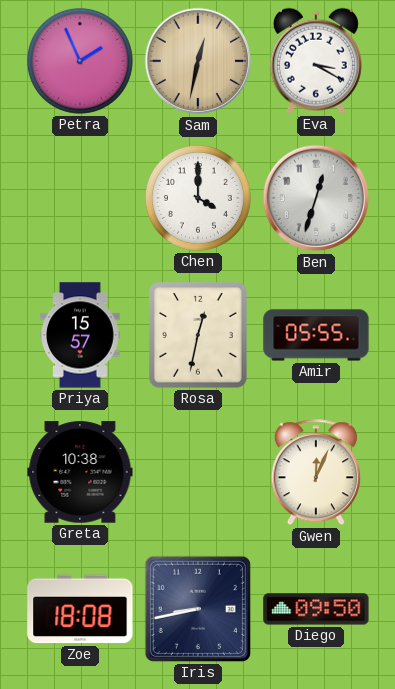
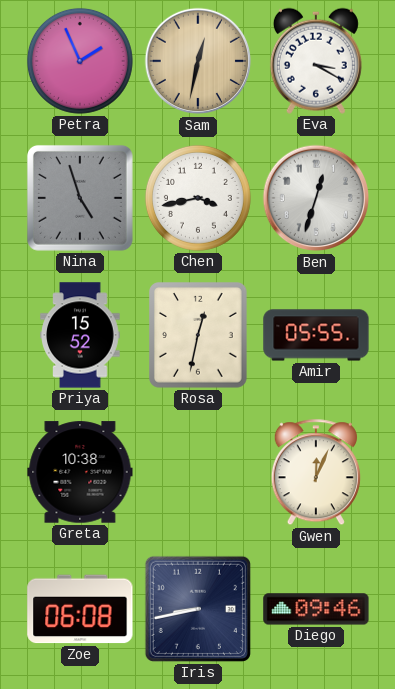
Nina: none -> 4:57
Chen: 4:00 -> 3:43
Priya: 15:57 -> 15:52
Zoe: 18:08 -> 06:08
Diego: 09:50 -> 09:46
